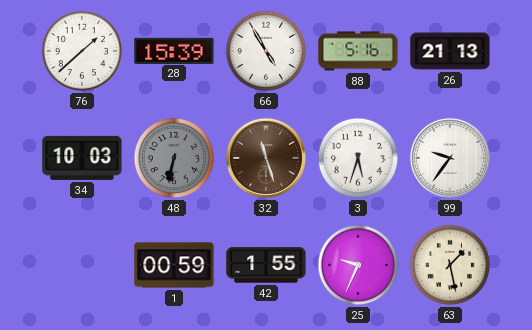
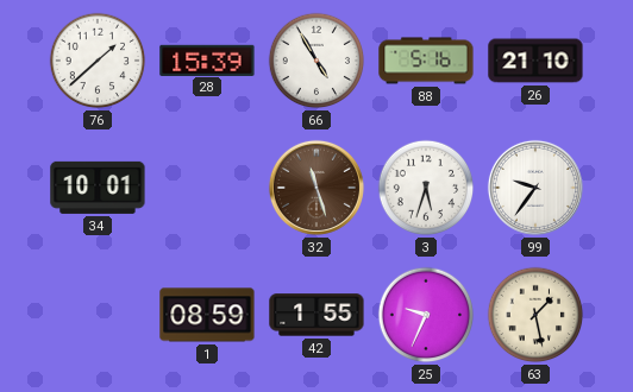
26: 21:13 -> 21:10
34: 10:03 -> 10:01
48: 6:32 -> none
1: 00:59 -> 08:59
